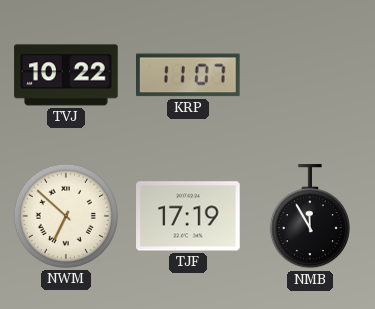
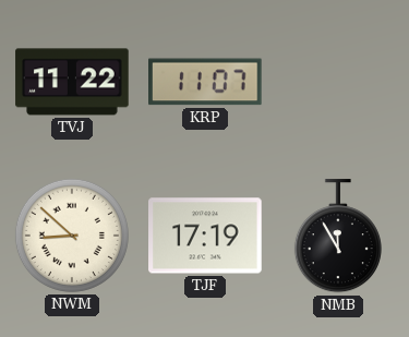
TVJ: 10:22 -> 11:22
NWM: 6:52 -> 8:52
